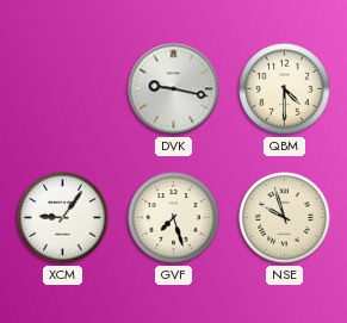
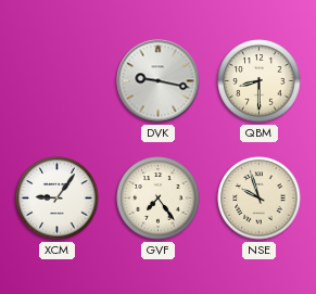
QBM: 4:30 -> 8:30
GVF: 7:27 -> 7:24
